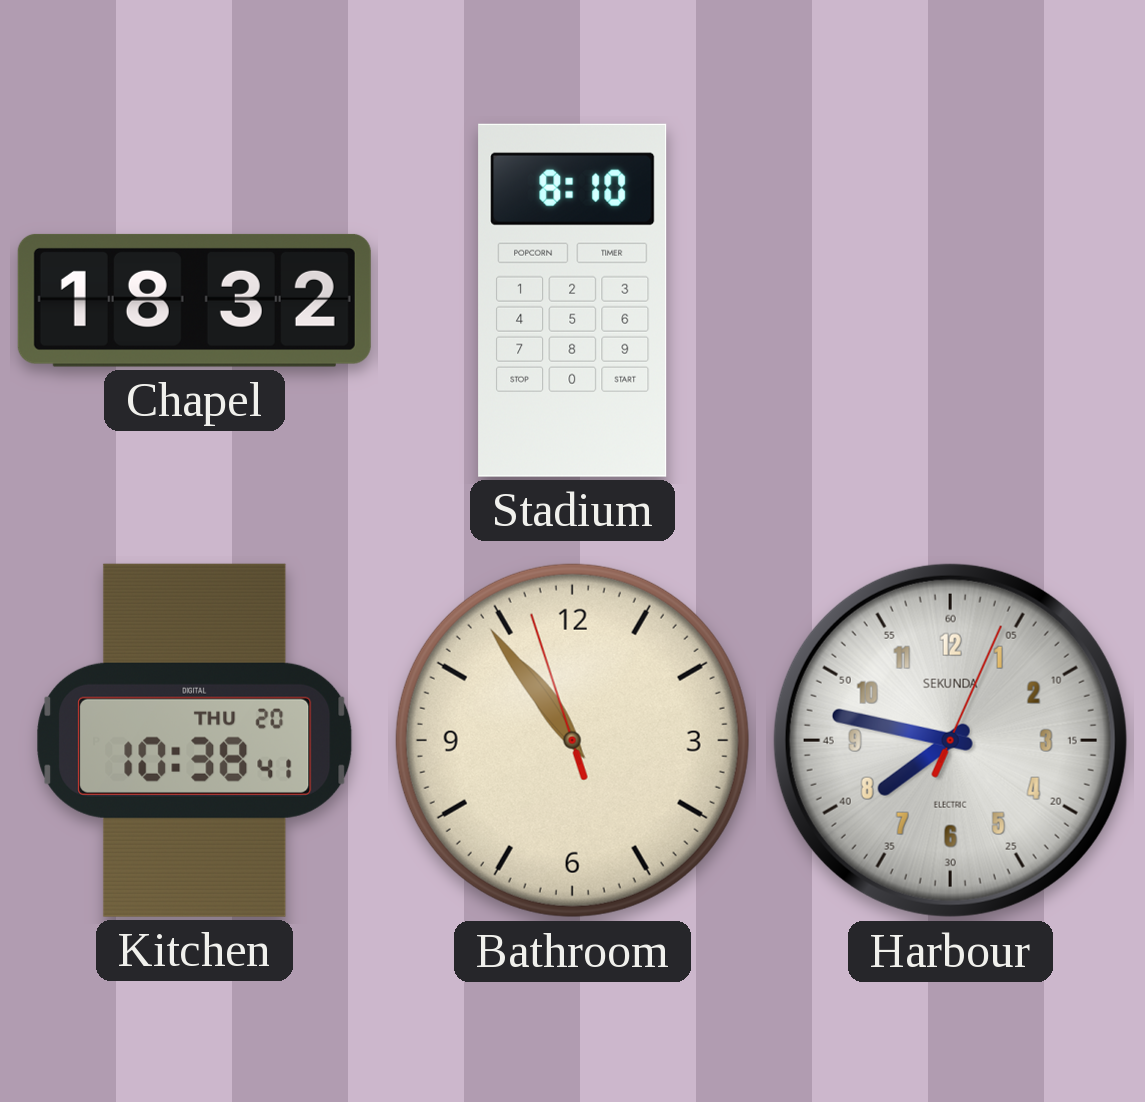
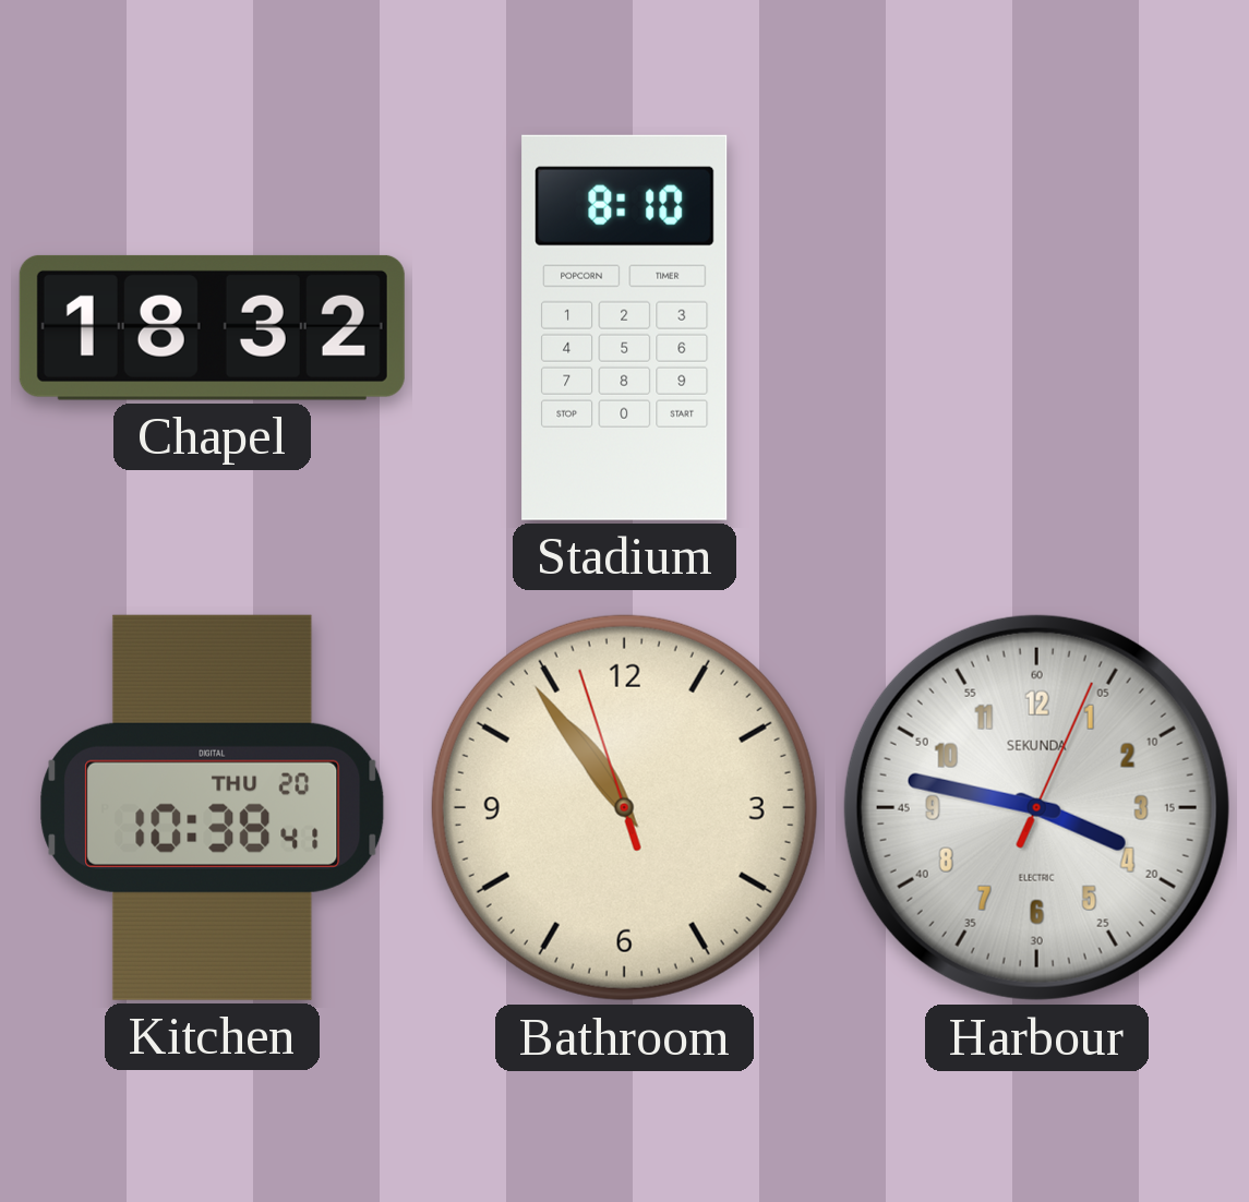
Harbour: 7:47 -> 3:47
